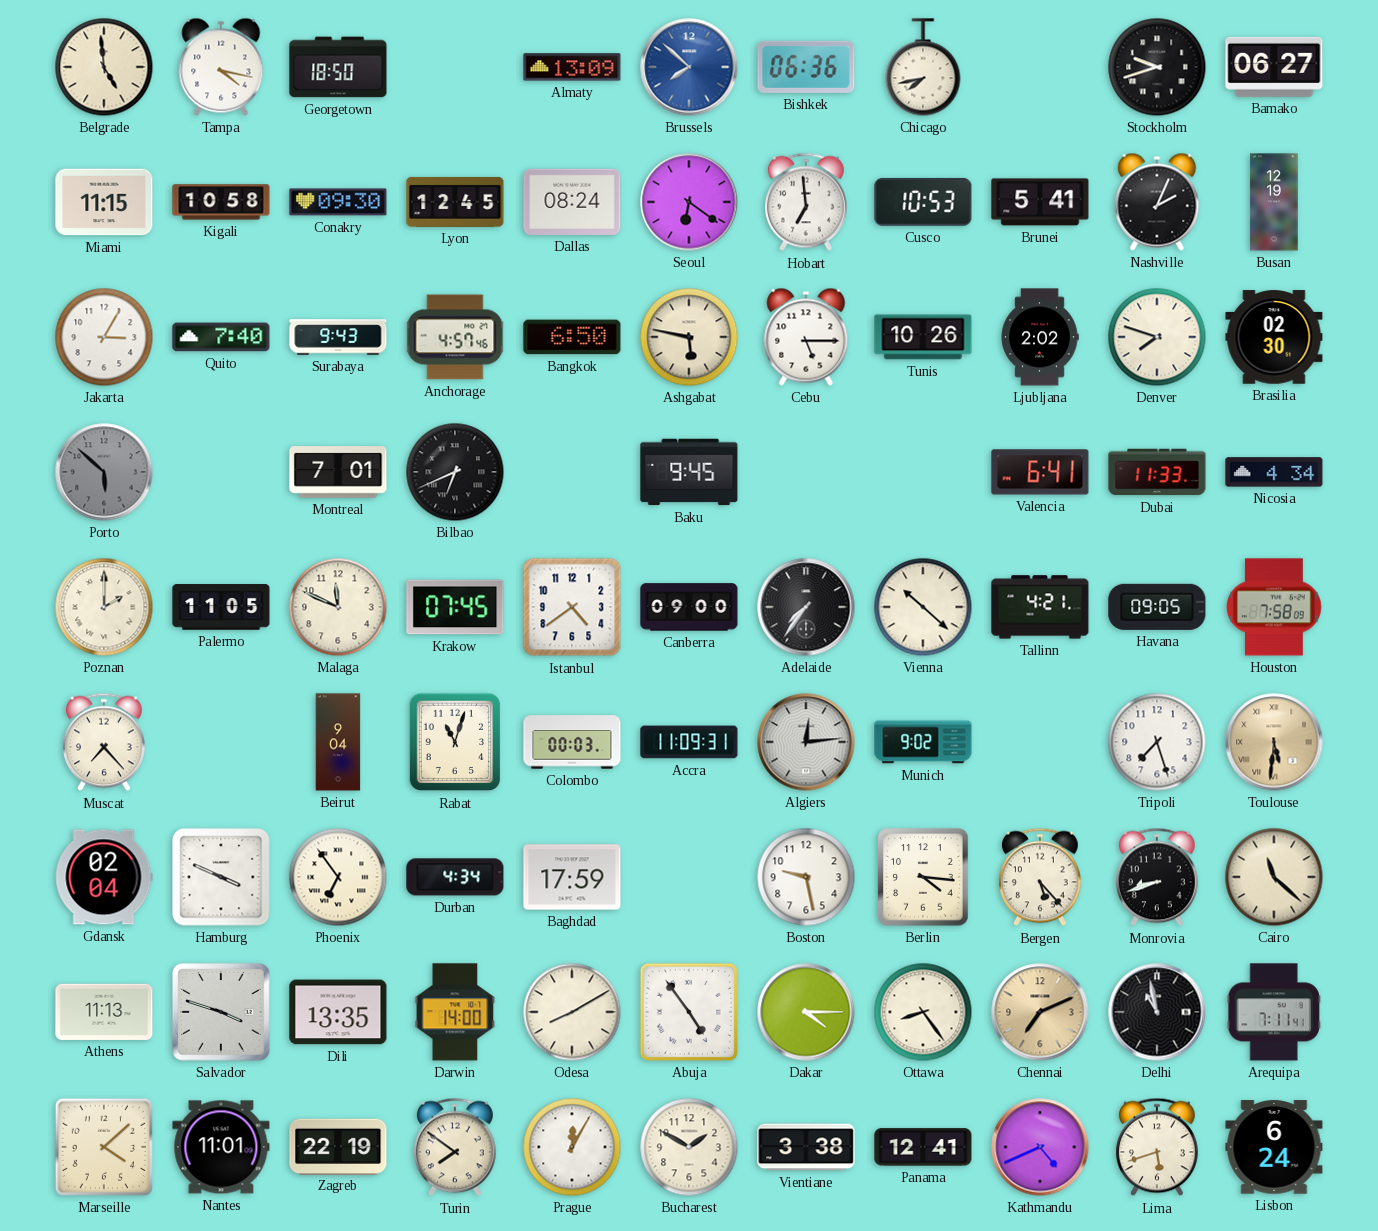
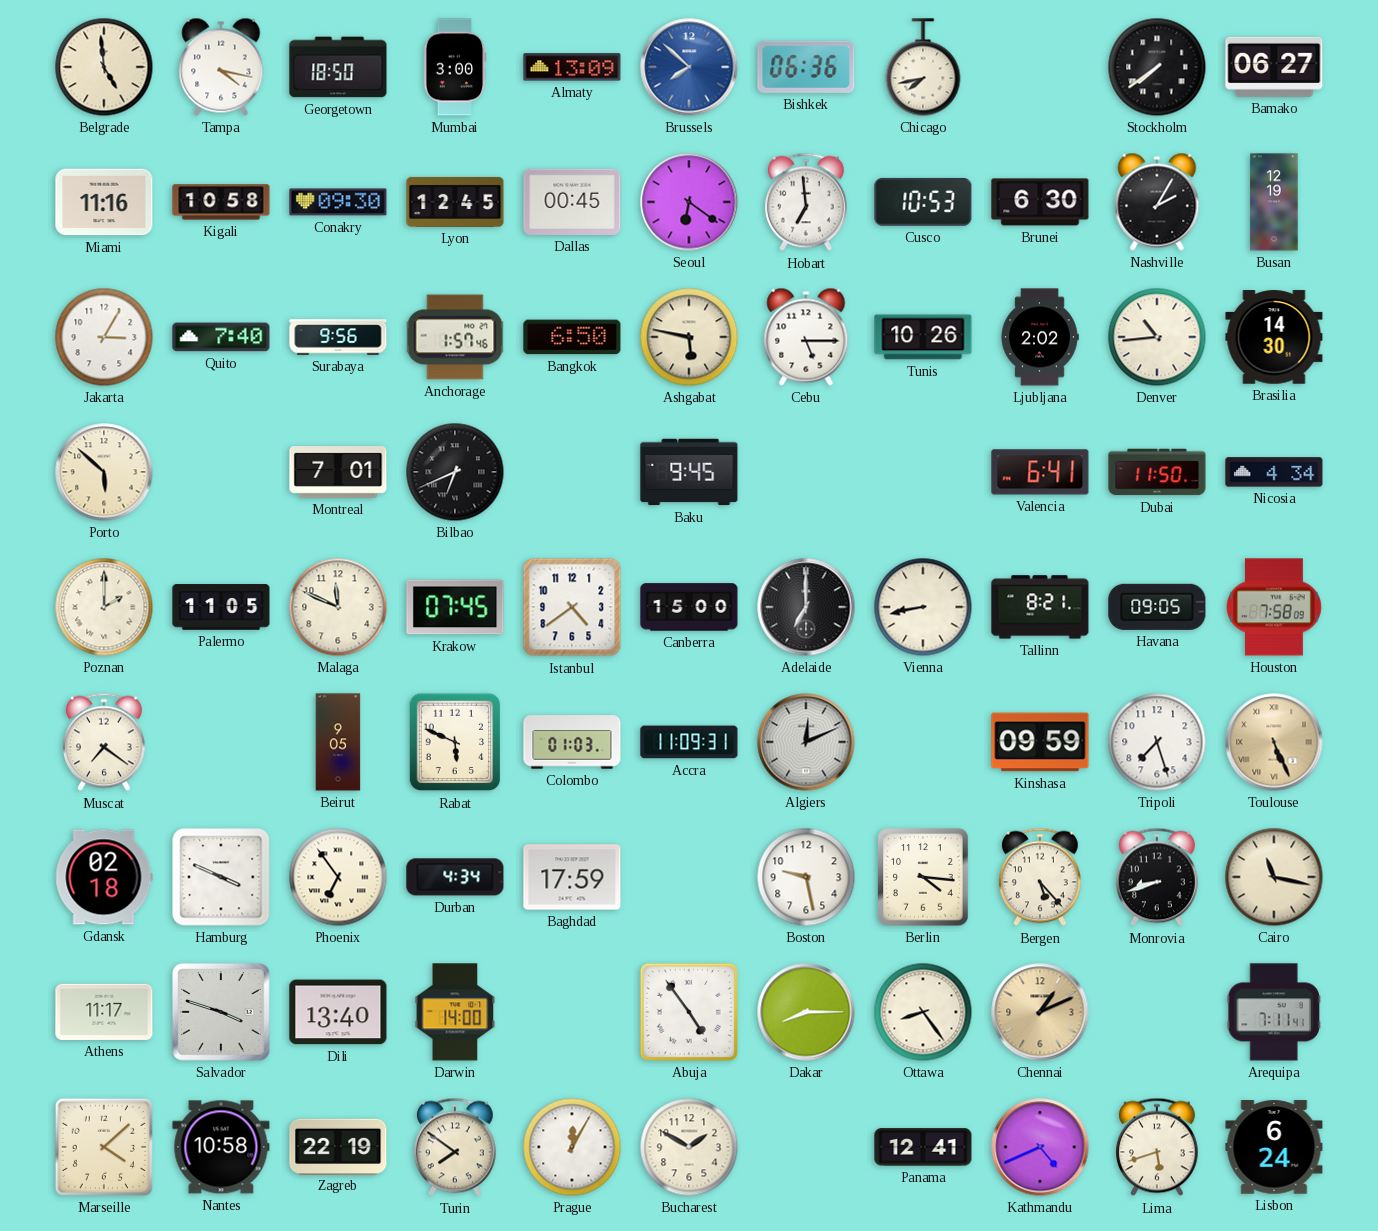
Mumbai: none -> 3:00
Stockholm: 9:42 -> 7:39
Miami: 11:15 -> 11:16
Dallas: 08:24 -> 00:45
Brunei: 5:41 -> 6:30
Nashville: 2:04 -> 2:05
Surabaya: 9:43 -> 9:56
Anchorage: 4:57 -> 1:57
Denver: 7:48 -> 10:44
Brasilia: 02:30 -> 14:30
Porto dial: grey -> cream
Dubai: 11:33 -> 11:50
Canberra: 09:00 -> 15:00
Adelaide: 7:36 -> 7:00
Vienna: 10:22 -> 8:43
Tallinn: 4:21 -> 8:21
Muscat: 7:23 -> 7:21
Beirut: 9:04 -> 9:05
Rabat: 11:03 -> 5:49
Colombo: 00:03 -> 01:03
Algiers: 12:14 -> 12:11
Munich: 9:02 -> none
Kinshasa: none -> 09:59
Toulouse: 5:31 -> 5:26
Gdansk: 02:04 -> 02:18
Cairo: 11:22 -> 11:17
Athens: 11:13 -> 11:17
Dili: 13:35 -> 13:40
Odesa: 8:10 -> none
Dakar: 4:15 -> 8:15
Chennai: 7:11 -> 1:11
Delhi: 10:58 -> none
Nantes: 11:01 -> 10:58
Vientiane: 3:38 -> none
